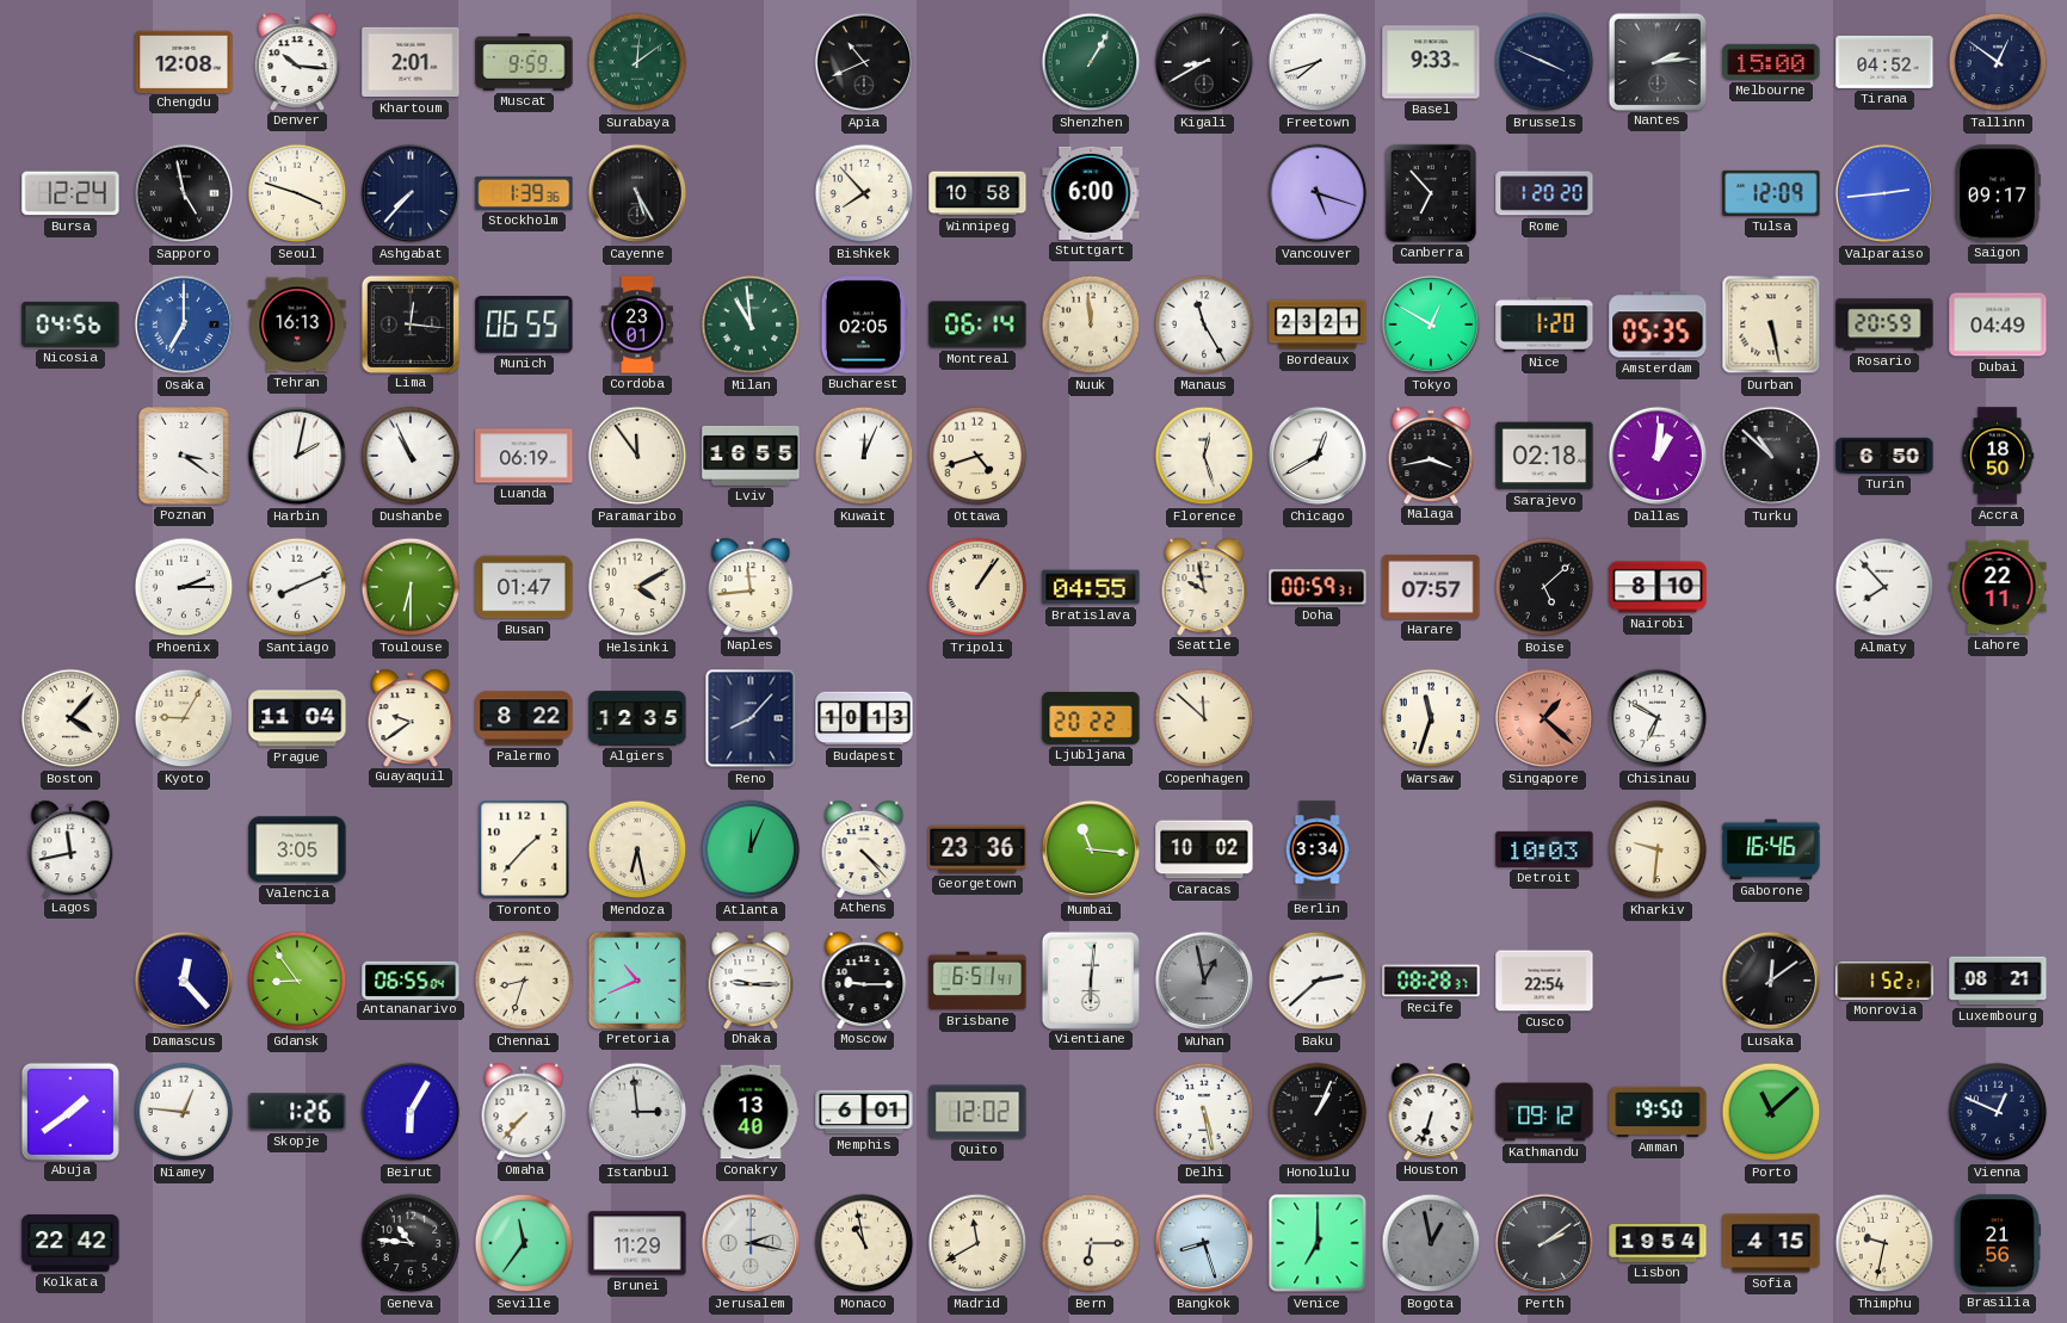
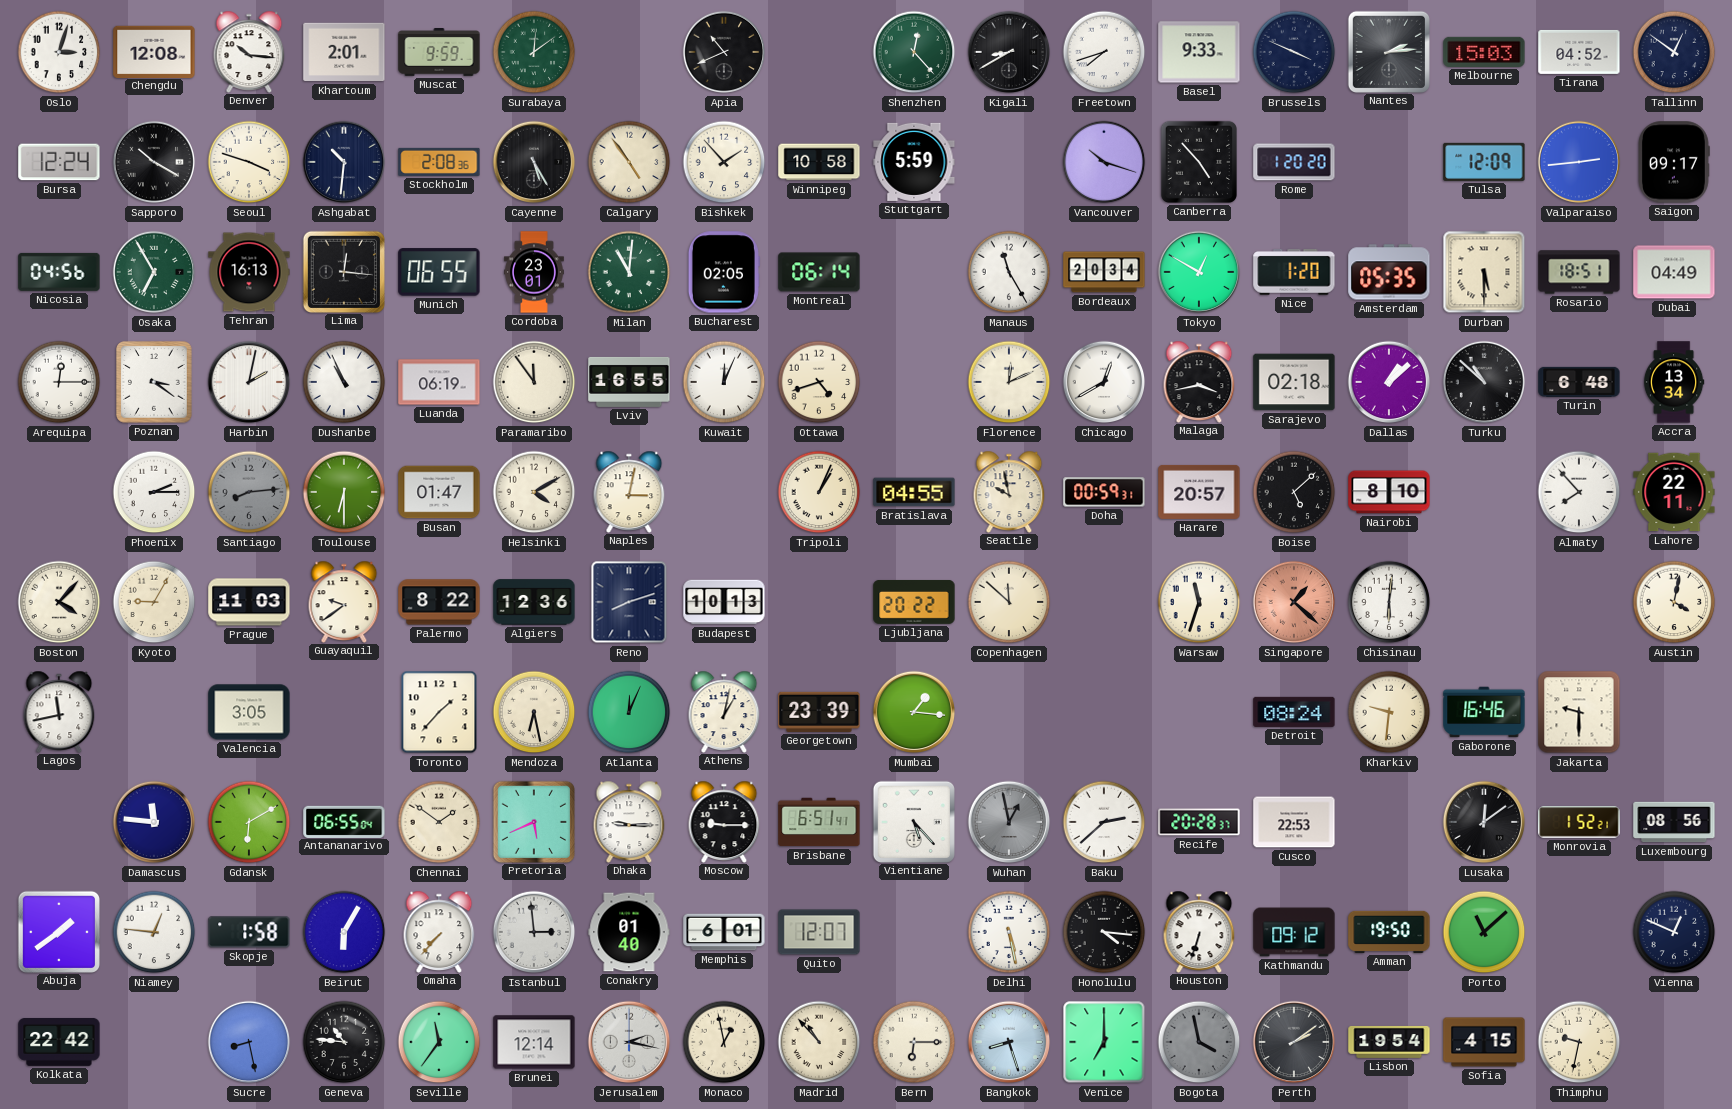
Oslo: none -> 3:03
Shenzhen: 1:05 -> 12:23
Melbourne: 15:00 -> 15:03
Sapporo: 4:58 -> 10:20
Ashgabat: 7:37 -> 10:31
Stockholm: 1:39 -> 2:08
Calgary: none -> 4:54
Bishkek: 7:53 -> 1:53
Stuttgart: 6:00 -> 5:59
Vancouver: 5:18 -> 10:18
Canberra: 6:53 -> 4:53
Osaka: 7:00 -> 6:55
Osaka dial: blue -> green
Milan: 10:59 -> 11:01
Nuuk: 11:59 -> none
Bordeaux: 23:21 -> 20:34
Durban: 5:28 -> 5:30
Rosario: 20:59 -> 18:51
Arequipa: none -> 12:15
Florence: 12:27 -> 12:11
Dallas: 1:01 -> 1:08
Turin: 6:50 -> 6:48
Accra: 18:50 -> 13:34
Santiago: 8:11 -> 8:14
Santiago dial: white -> grey
Naples: 11:44 -> 3:02
Tripoli: 1:06 -> 1:04
Harare: 07:57 -> 20:57
Prague: 11:04 -> 11:03
Algiers: 12:35 -> 12:36
Reno: 8:07 -> 8:12
Chisinau: 6:50 -> 6:01
Austin: none -> 4:02
Athens: 4:23 -> 1:02
Georgetown: 23:36 -> 23:39
Mumbai: 11:16 -> 1:16
Caracas: 10:02 -> none
Berlin: 3:34 -> none
Detroit: 10:03 -> 08:24
Jakarta: none -> 9:30
Damascus: 12:23 -> 11:46
Gdansk: 8:54 -> 6:10
Chennai: 8:33 -> 1:51
Pretoria: 10:41 -> 5:41
Vientiane: 6:01 -> 5:23
Recife: 08:28 -> 20:28
Cusco: 22:54 -> 22:53
Luxembourg: 08:21 -> 08:56
Skopje: 1:26 -> 1:58
Conakry: 13:40 -> 01:40
Quito: 12:02 -> 12:07
Honolulu: 1:04 -> 4:16
Sucre: none -> 8:28
Brunei: 11:29 -> 12:14
Monaco: 10:58 -> 12:58
Madrid: 11:40 -> 10:53
Bogota: 12:58 -> 3:58
Brasilia: 21:56 -> none
